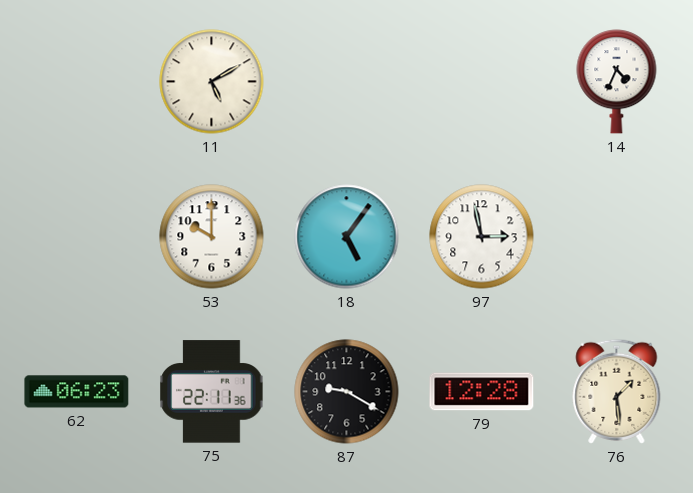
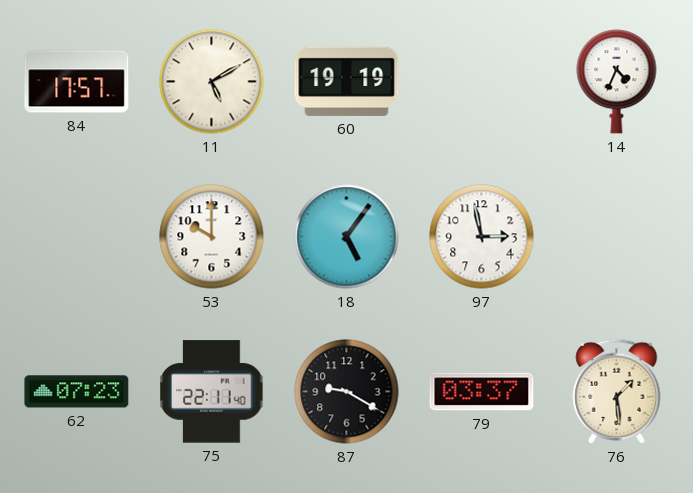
84: none -> 17:57
60: none -> 19:19
62: 06:23 -> 07:23
75: 22:11:36 -> 22:11:40
79: 12:28 -> 03:37
